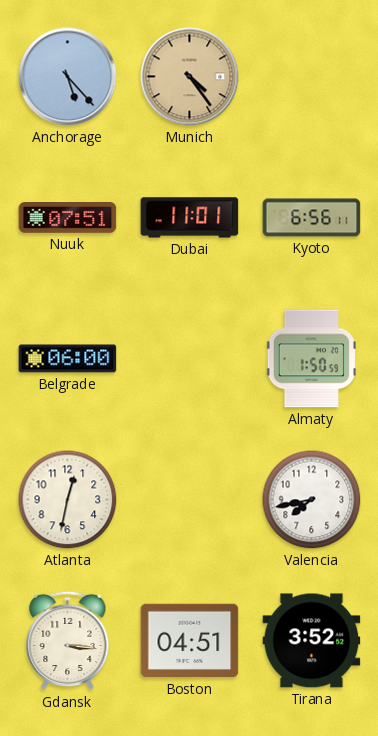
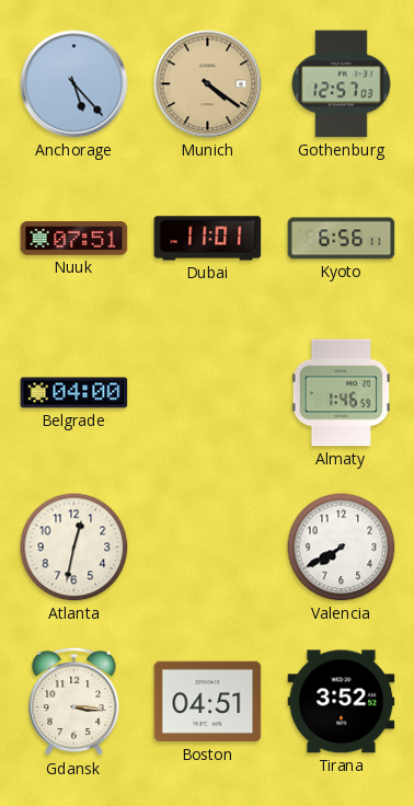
Munich: 4:24 -> 4:21
Gothenburg: none -> 12:57
Belgrade: 06:00 -> 04:00
Almaty: 1:50 -> 1:46
Valencia: 7:43 -> 7:40
